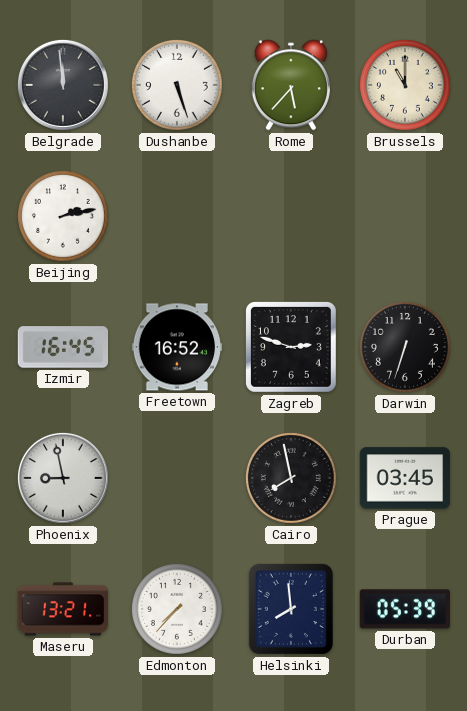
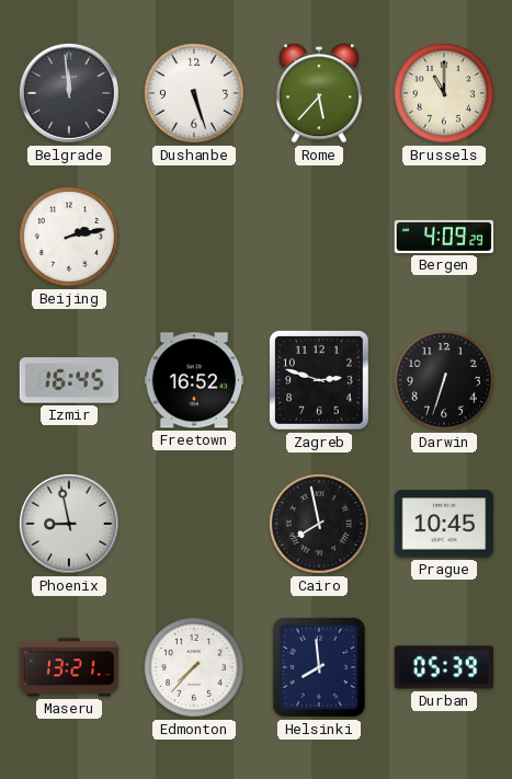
Bergen: none -> 4:09
Prague: 03:45 -> 10:45
